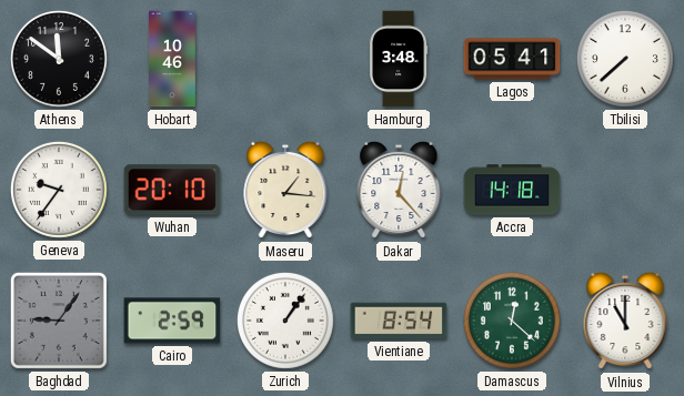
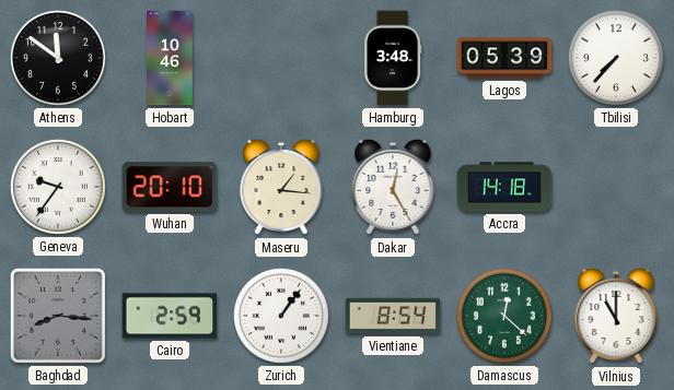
Lagos: 05:41 -> 05:39
Tbilisi: 7:38 -> 7:37
Dakar: 12:23 -> 12:25
Baghdad: 9:06 -> 8:16
